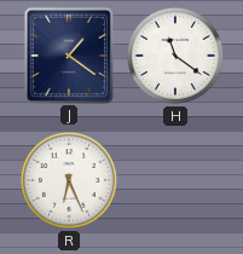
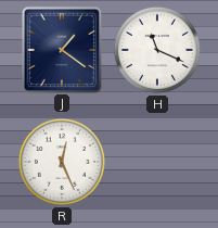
H: 11:21 -> 11:19
R: 6:26 -> 12:26
